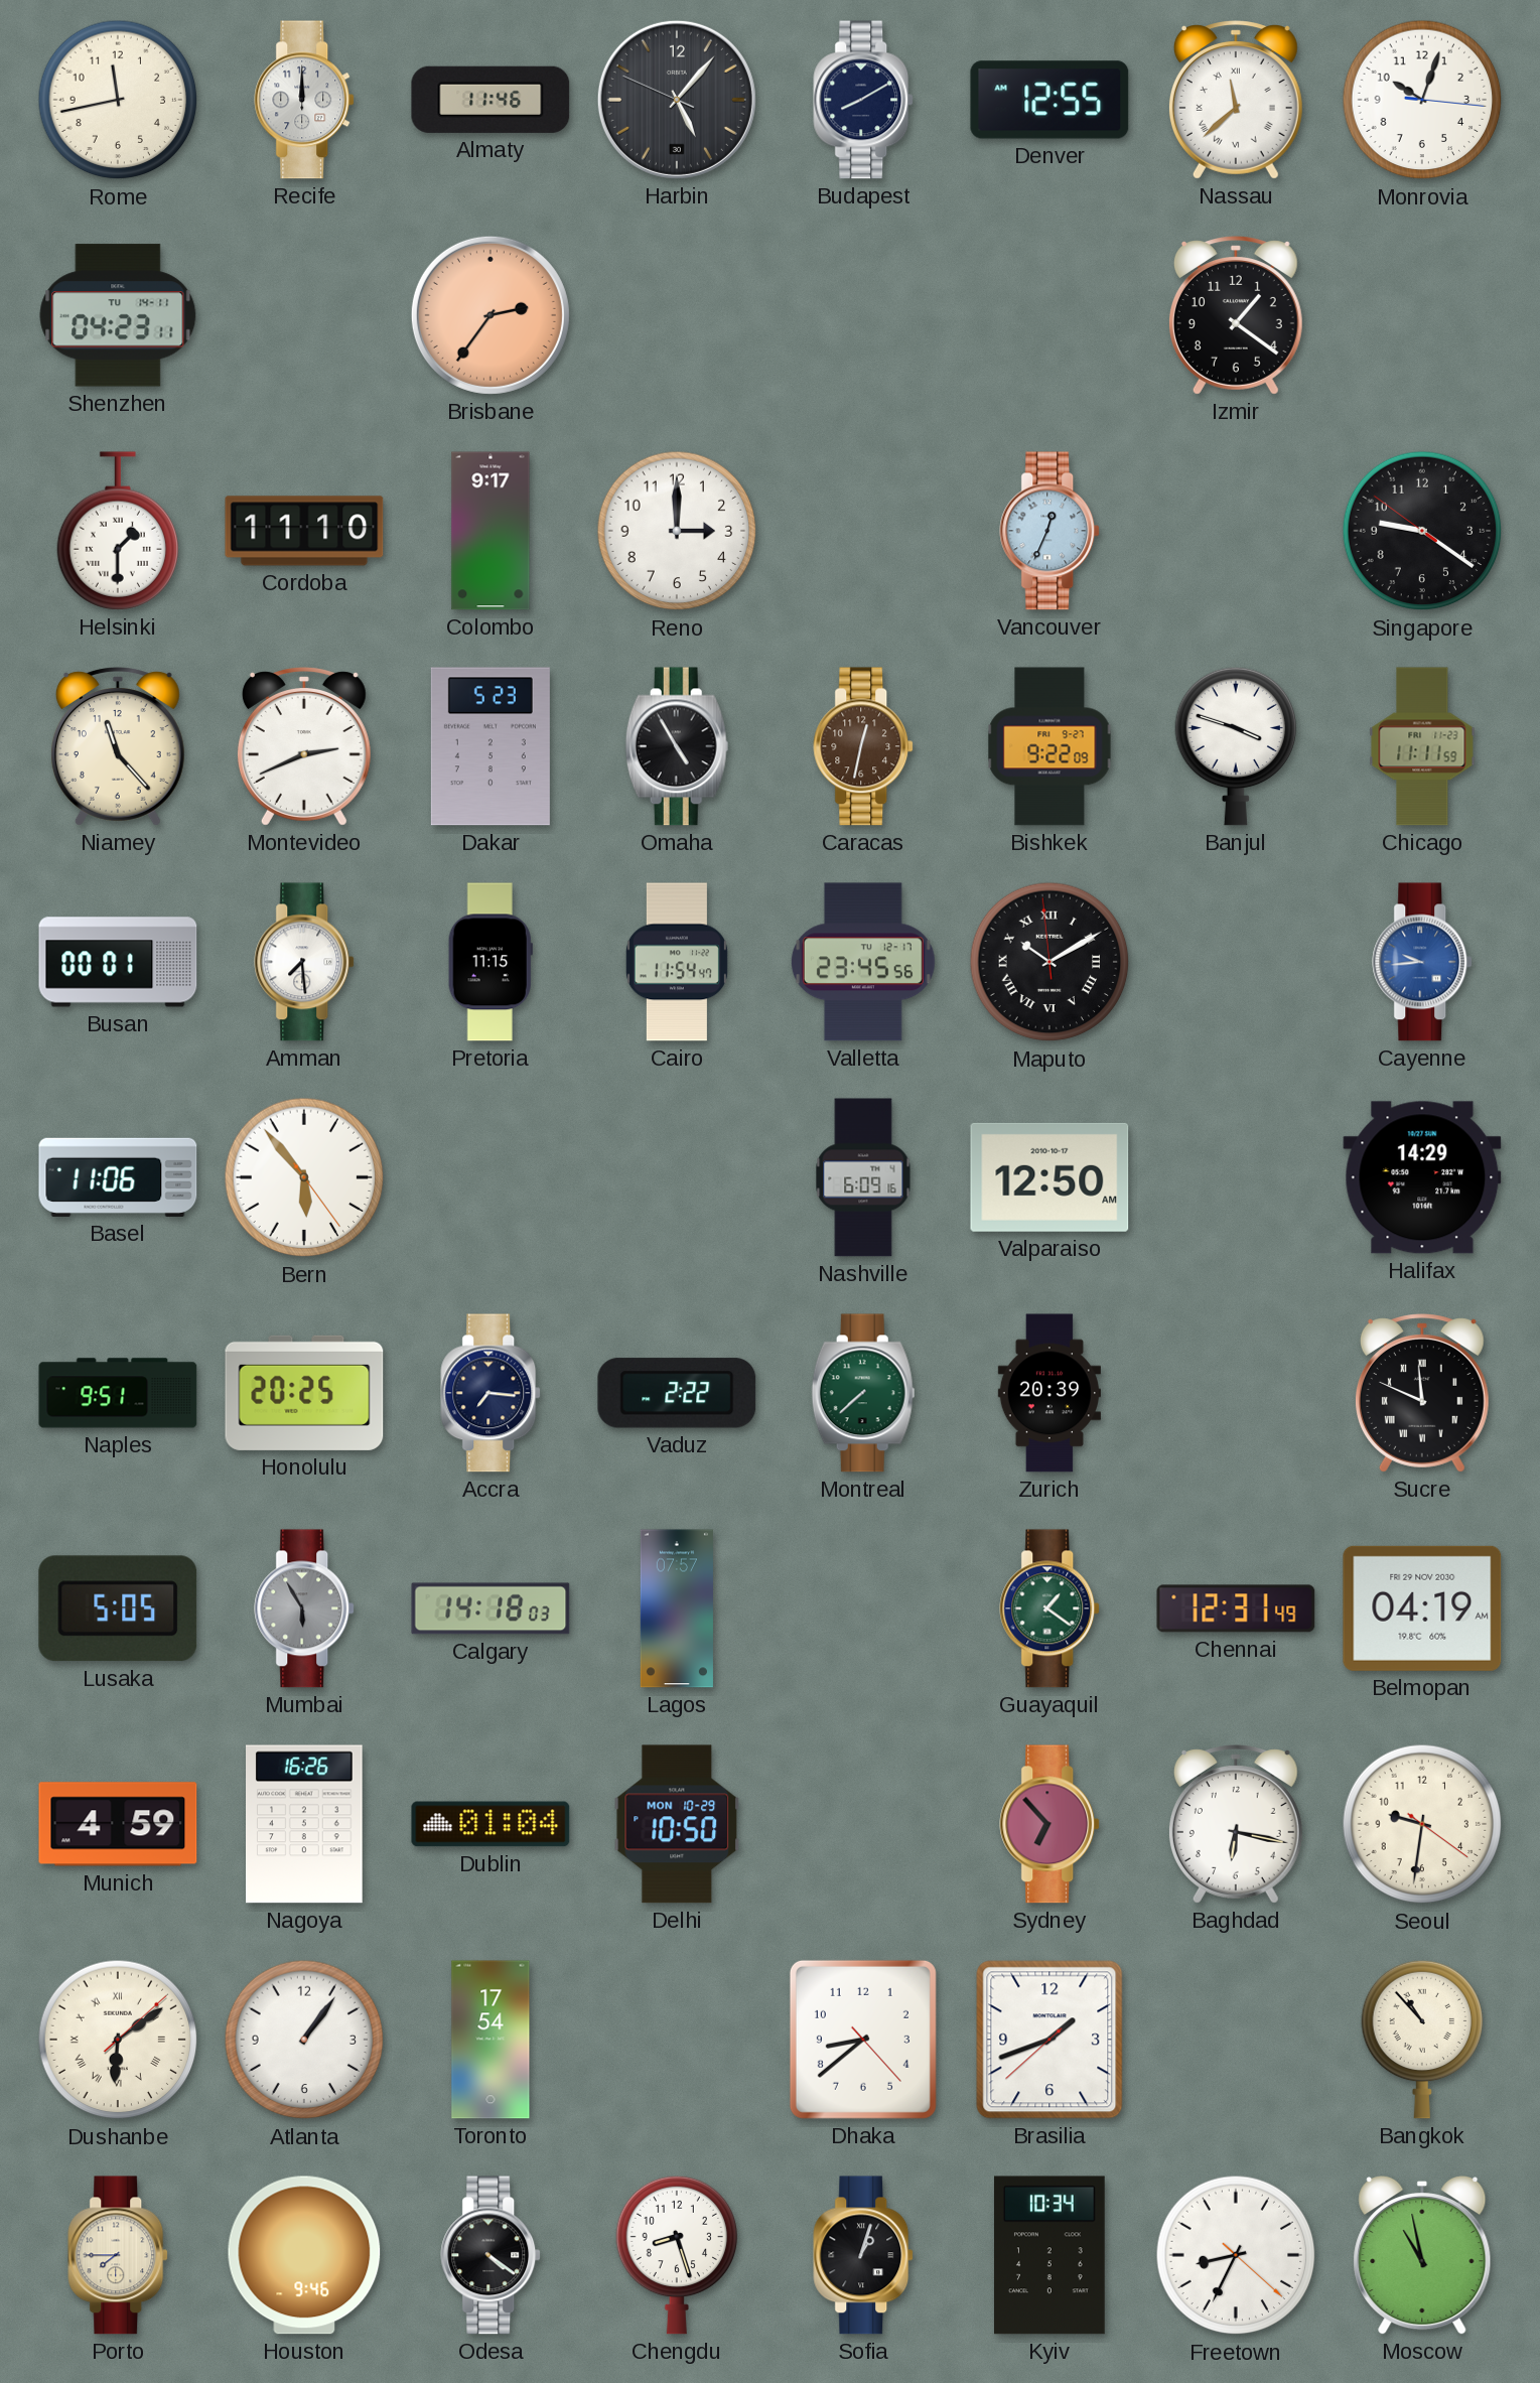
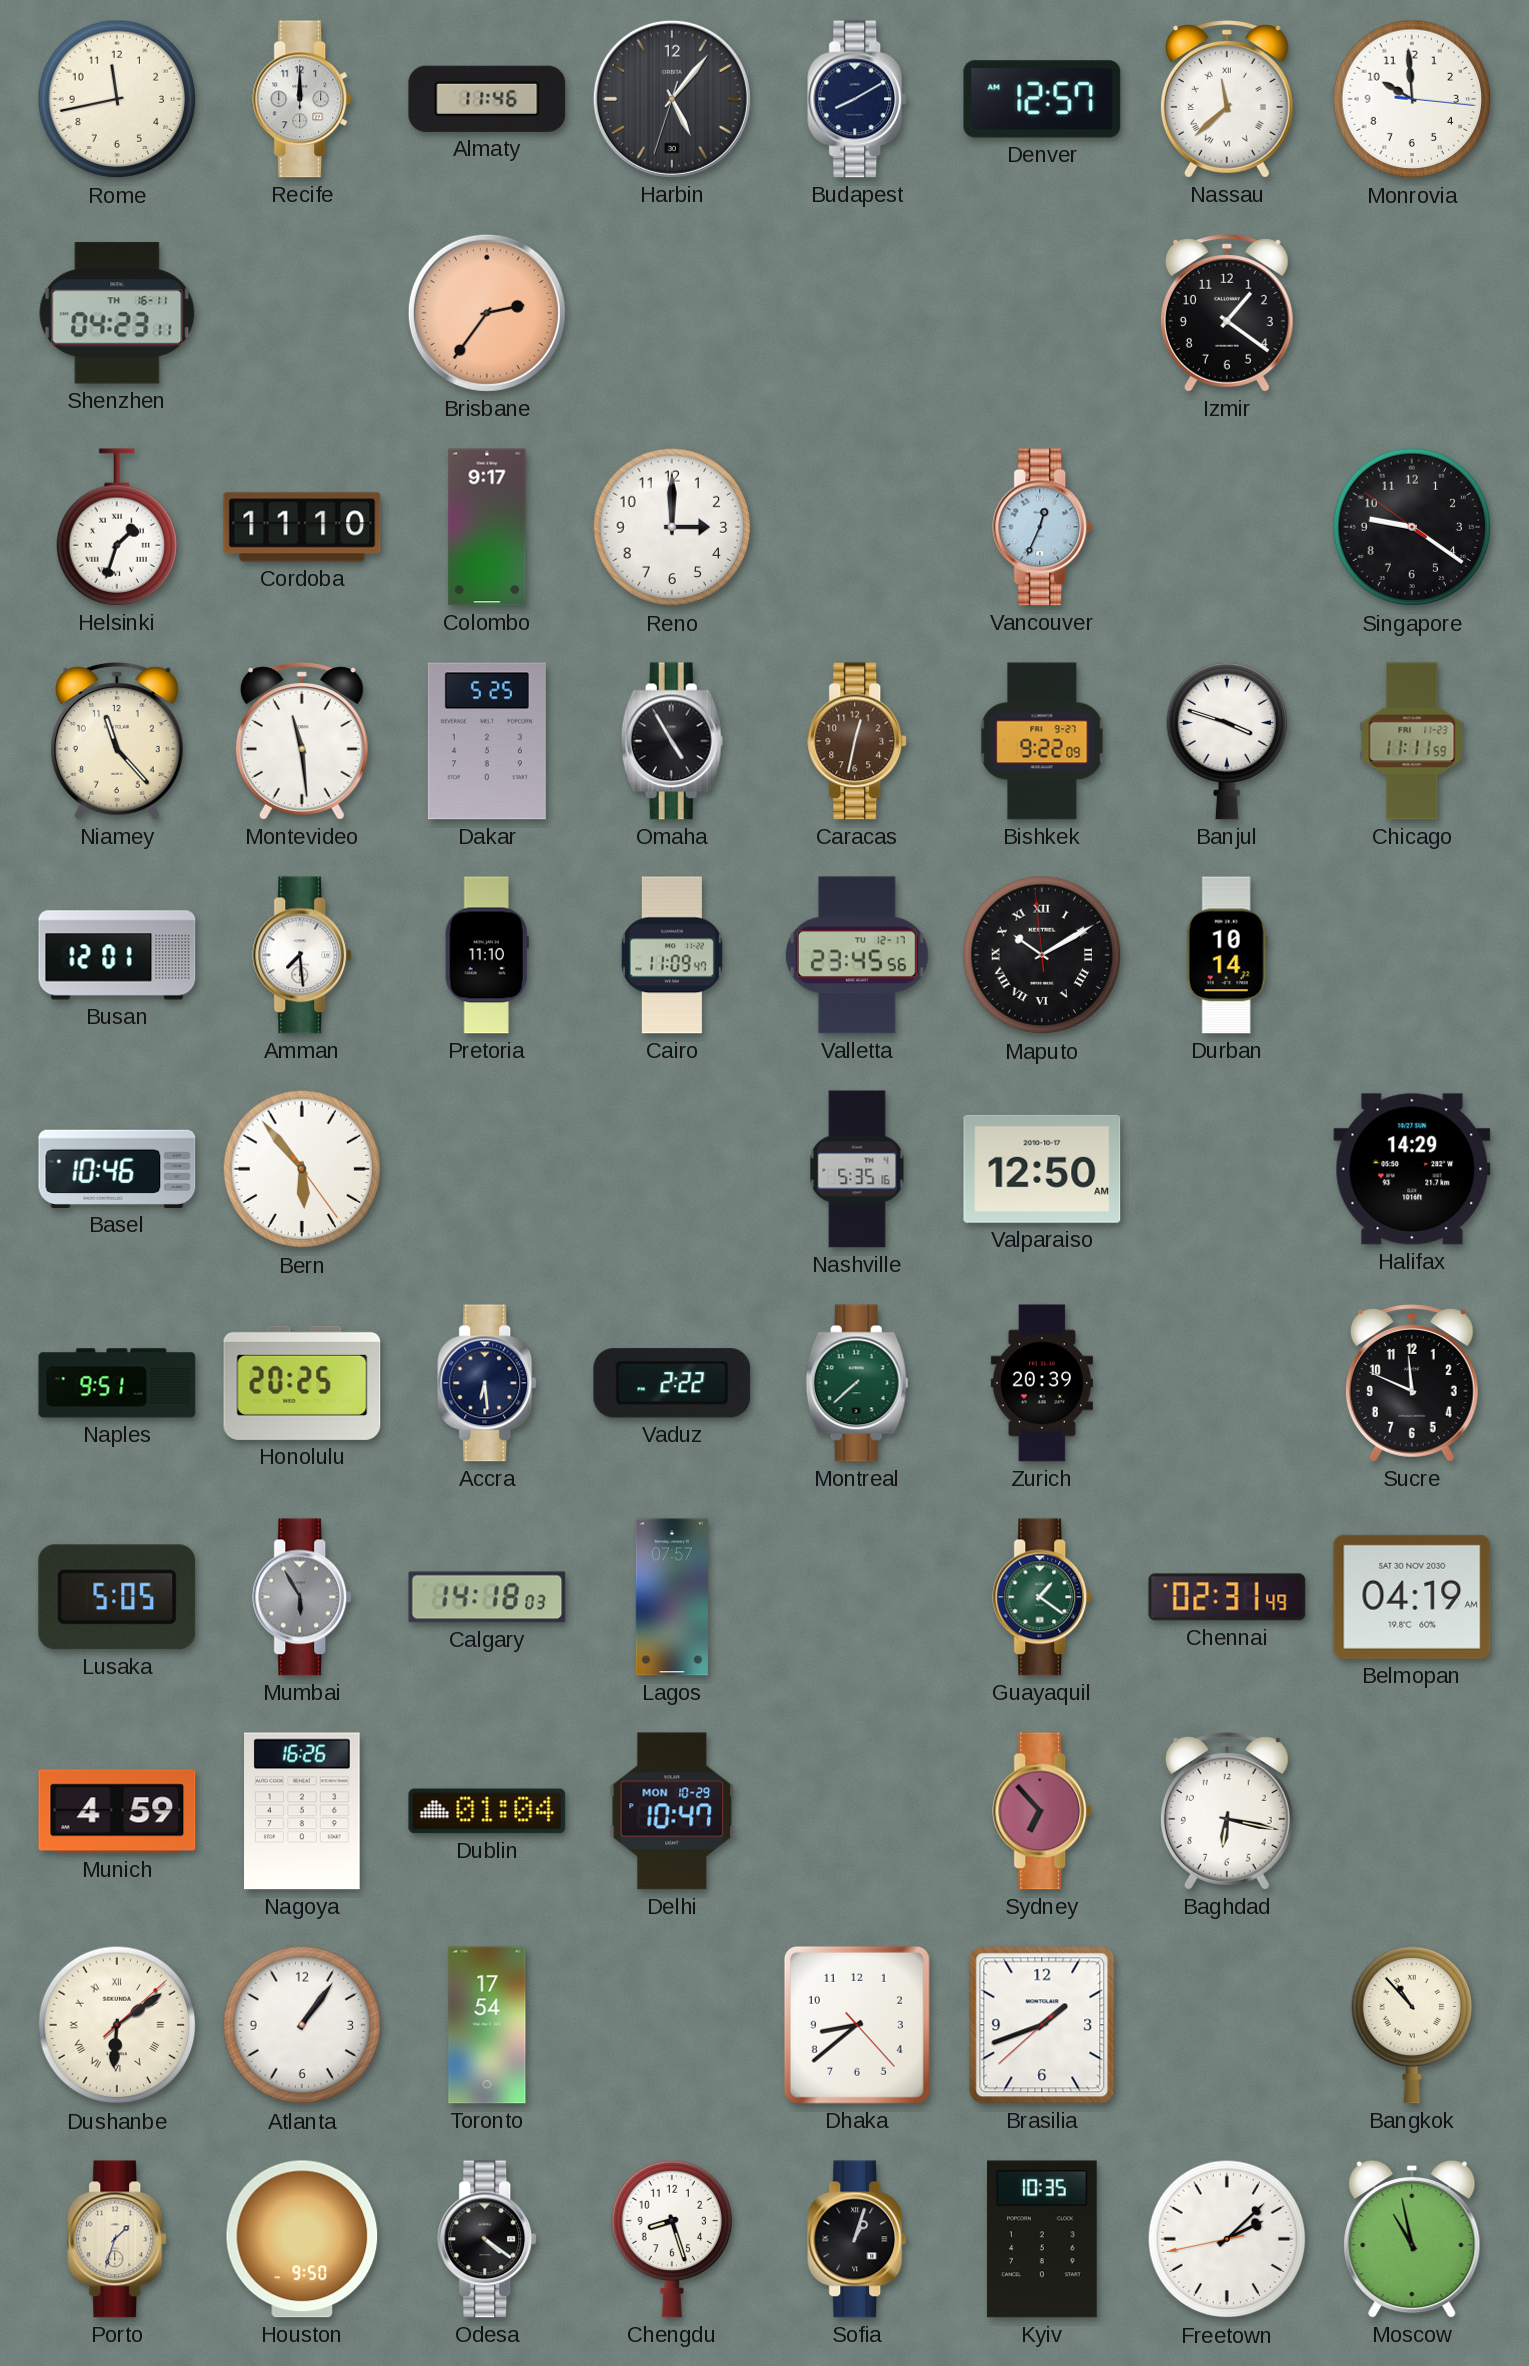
Harbin: 5:06:49 -> 5:06:33
Denver: 12:55 -> 12:57
Monrovia: 10:03 -> 9:59
Shenzhen date: TU 14-11 -> TH 16-11
Helsinki: 1:30 -> 1:33
Montevideo: 2:41 -> 11:29
Dakar: 5:23 -> 5:25
Busan: 00:01 -> 12:01
Pretoria: 11:15 -> 11:10
Cairo: 11:54 -> 11:09
Durban: none -> 10:14
Cayenne: 9:44 -> none
Basel: 11:06 -> 10:46
Nashville: 6:09 -> 5:35
Accra: 7:16 -> 6:29
Sucre numerals: Roman -> Arabic
Chennai: 12:31 -> 02:31
Belmopan date: FRI 29 NOV 2030 -> SAT 30 NOV 2030
Delhi: 10:50 -> 10:47
Seoul: 9:31 -> none
Porto: 7:45 -> 1:33
Houston: 9:46 -> 9:50
Kyiv: 10:34 -> 10:35
Freetown: 8:34 -> 2:07
